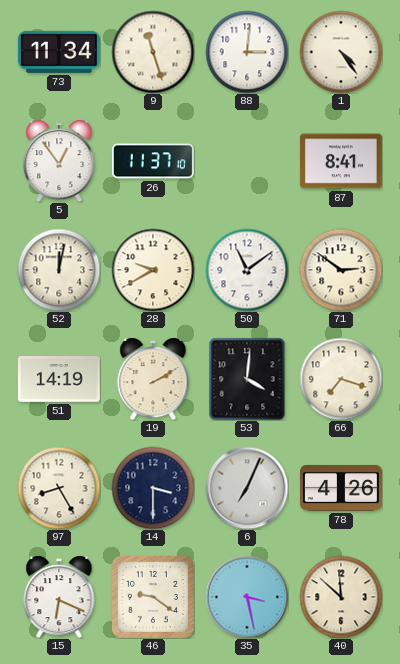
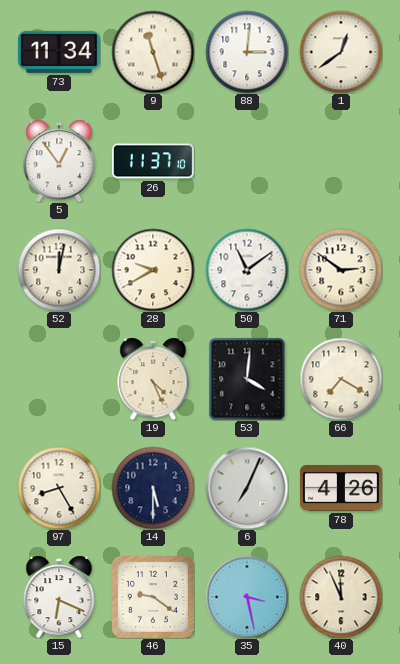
1: 4:24 -> 12:39
87: 8:41 -> none
51: 14:19 -> none
19: 2:10 -> 4:26
66: 7:18 -> 7:20
14: 3:30 -> 5:30
40: 11:52 -> 11:56
